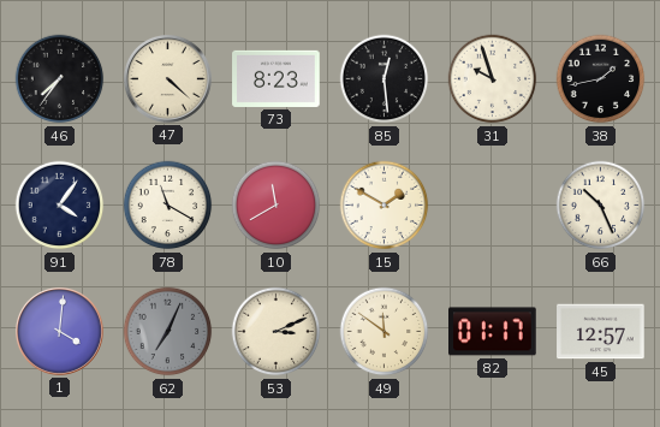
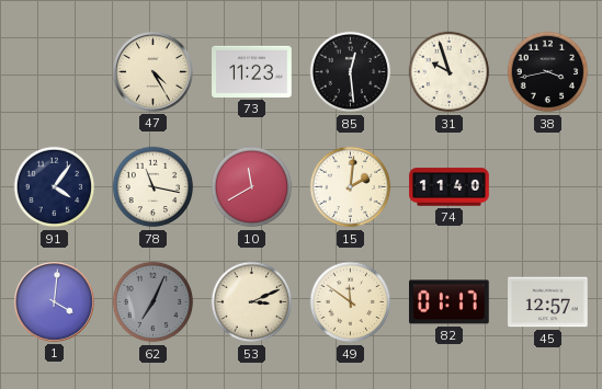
46: 7:36 -> none
47: 4:22 -> 4:25
73: 8:23 -> 11:23
38: 1:43 -> 3:43
78: 11:20 -> 11:17
15: 1:50 -> 2:01
74: none -> 11:40
66: 10:26 -> none
